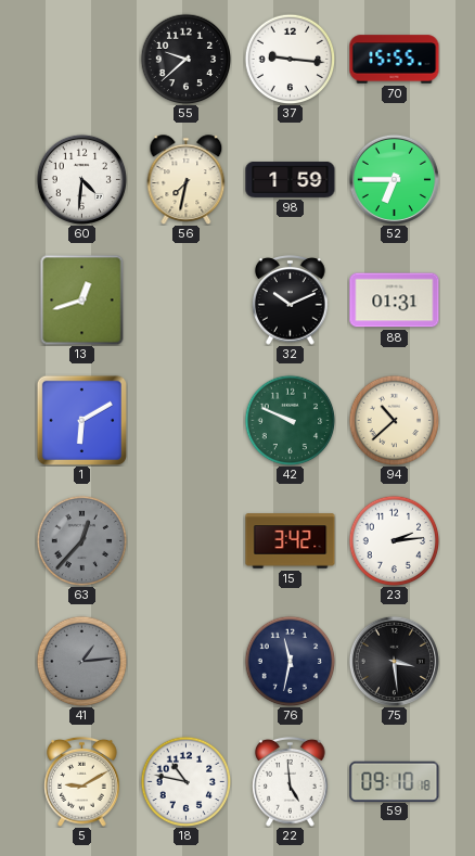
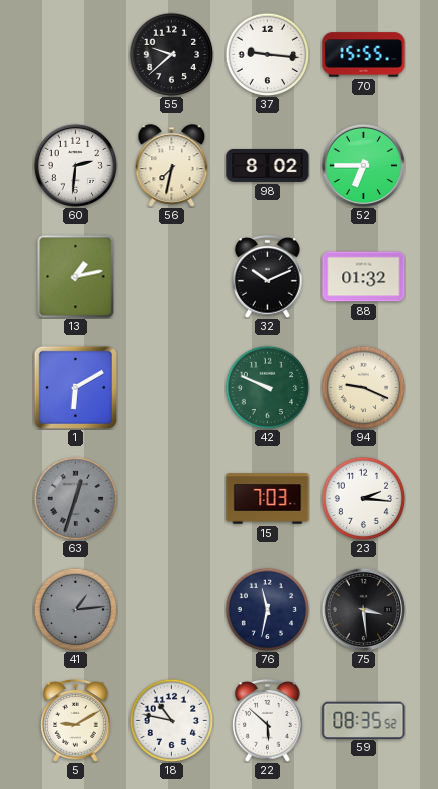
60: 4:31 -> 2:31
98: 1:59 -> 8:02
13: 12:42 -> 1:13
88: 01:31 -> 01:32
94: 10:38 -> 9:19
63: 12:37 -> 12:33
15: 3:42 -> 7:03
23: 2:14 -> 2:16
22: 4:59 -> 5:52
59: 09:10 -> 08:35
